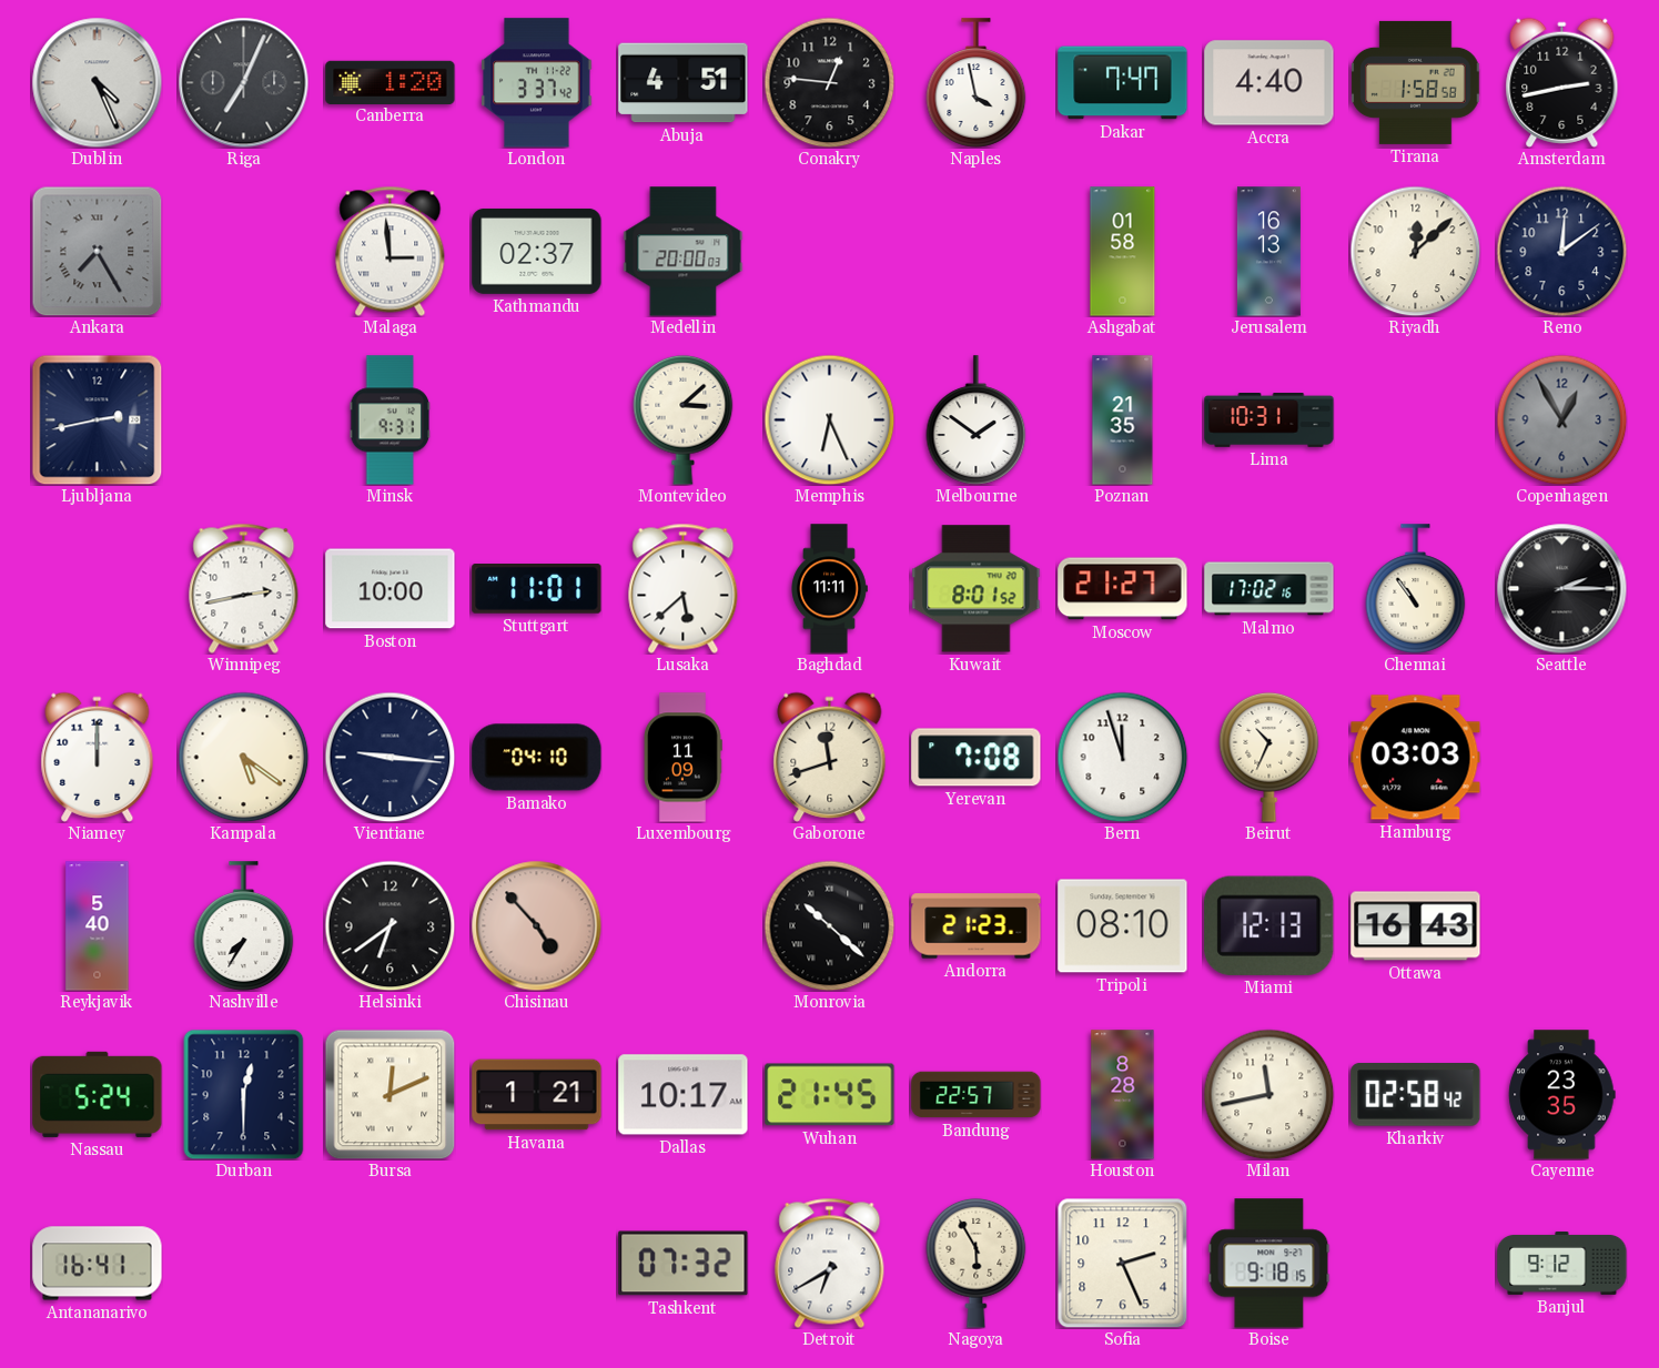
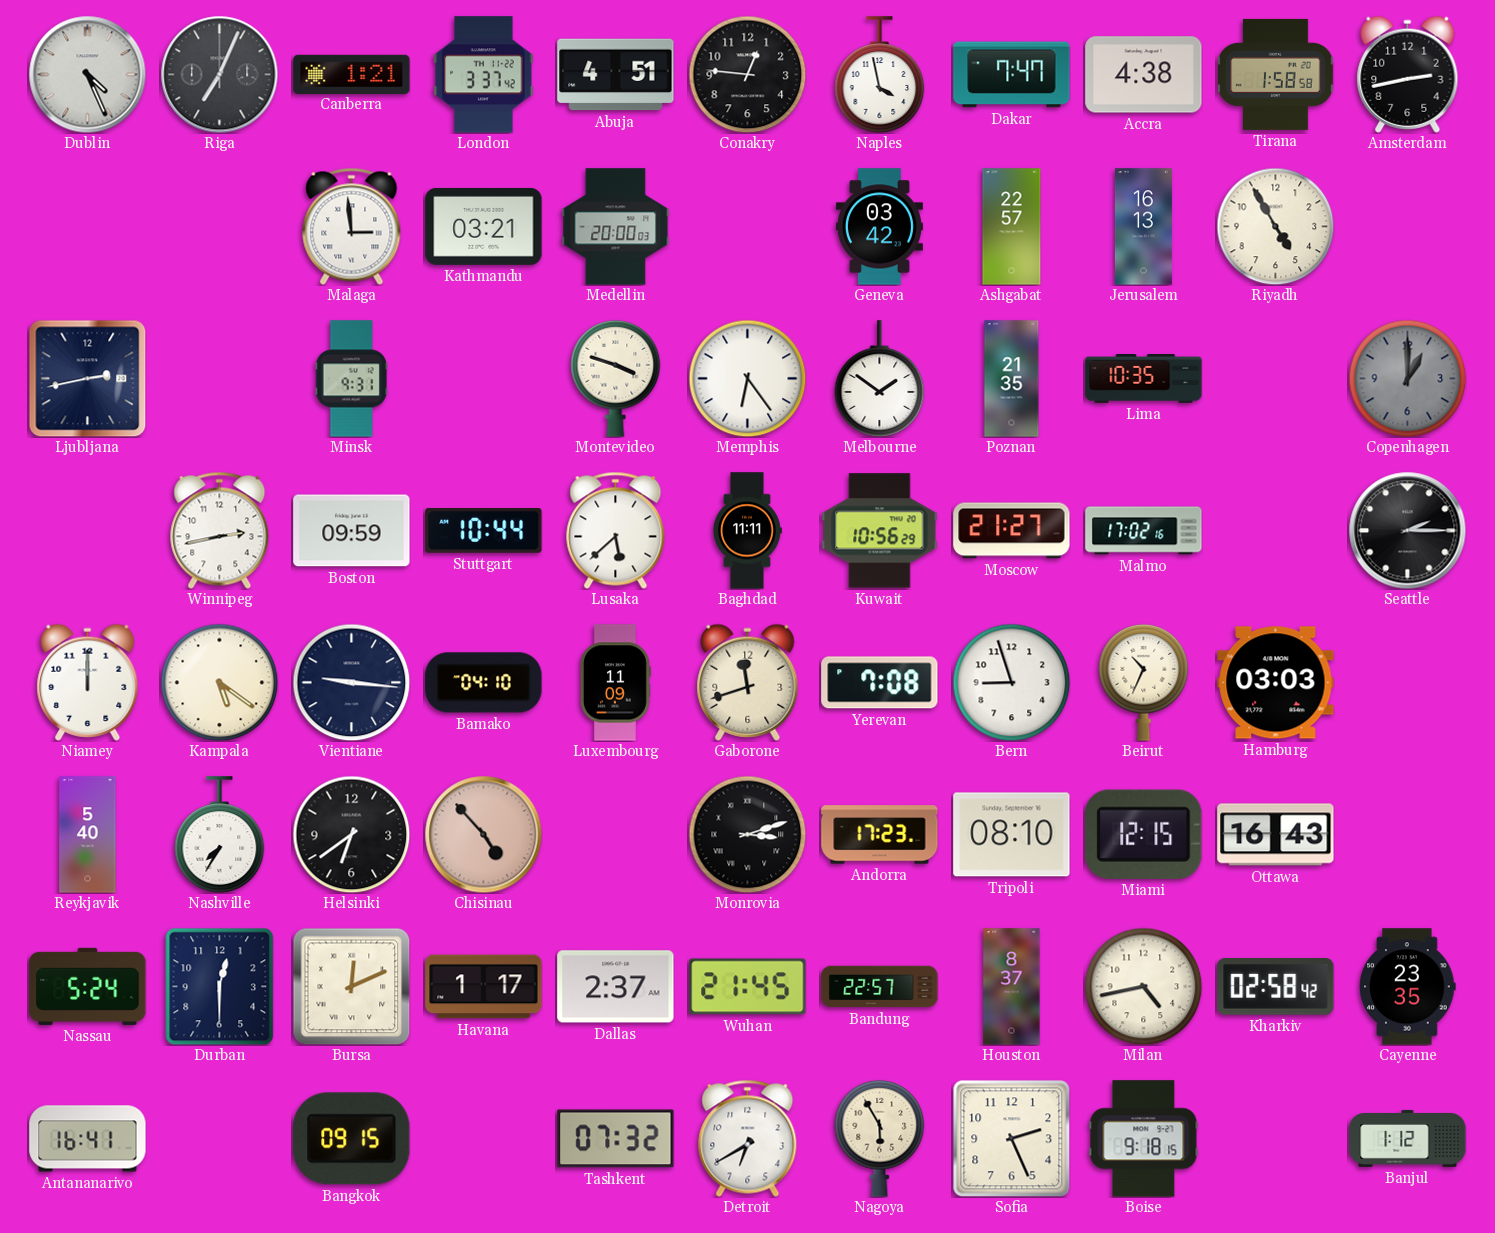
Canberra: 1:20 -> 1:21
Accra: 4:40 -> 4:38
Ankara: 7:25 -> none
Kathmandu: 02:37 -> 03:21
Geneva: none -> 03:42
Ashgabat: 01:58 -> 22:57
Riyadh: 12:08 -> 4:55
Reno: 12:09 -> none
Montevideo: 3:08 -> 3:48
Memphis: 6:26 -> 6:24
Lima: 10:31 -> 10:35
Copenhagen: 12:55 -> 1:00
Boston: 10:00 -> 09:59
Stuttgart: 11:01 -> 10:44
Kuwait: 8:01 -> 10:56
Chennai: 10:54 -> none
Bern: 11:57 -> 8:57
Monrovia: 10:22 -> 3:12
Andorra: 21:23 -> 17:23
Miami: 12:13 -> 12:15
Havana: 1:21 -> 1:17
Dallas: 10:17 -> 2:37
Houston: 8:28 -> 8:37
Milan: 11:43 -> 4:43
Bangkok: none -> 09:15
Banjul: 9:12 -> 1:12
